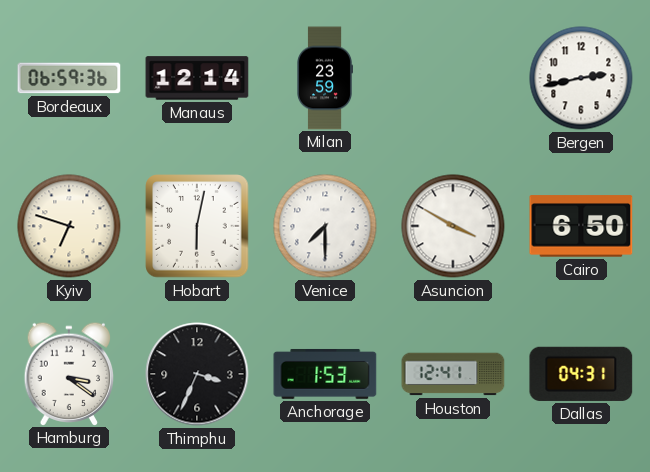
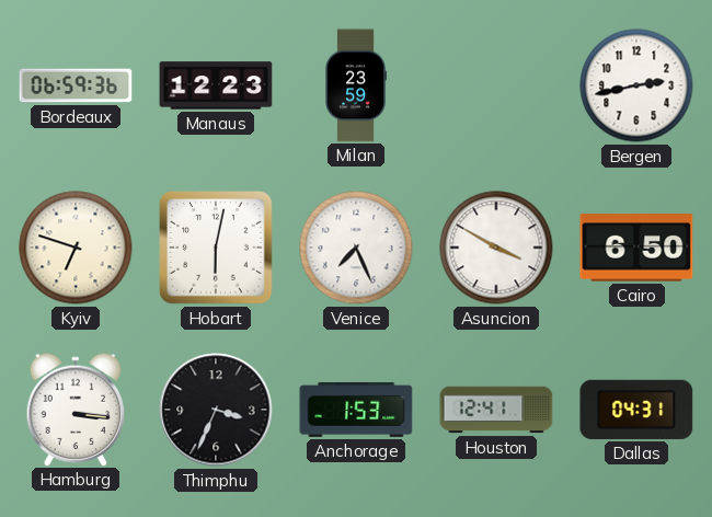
Manaus: 12:14 -> 12:23
Venice: 7:30 -> 7:26
Hamburg: 3:21 -> 3:16
